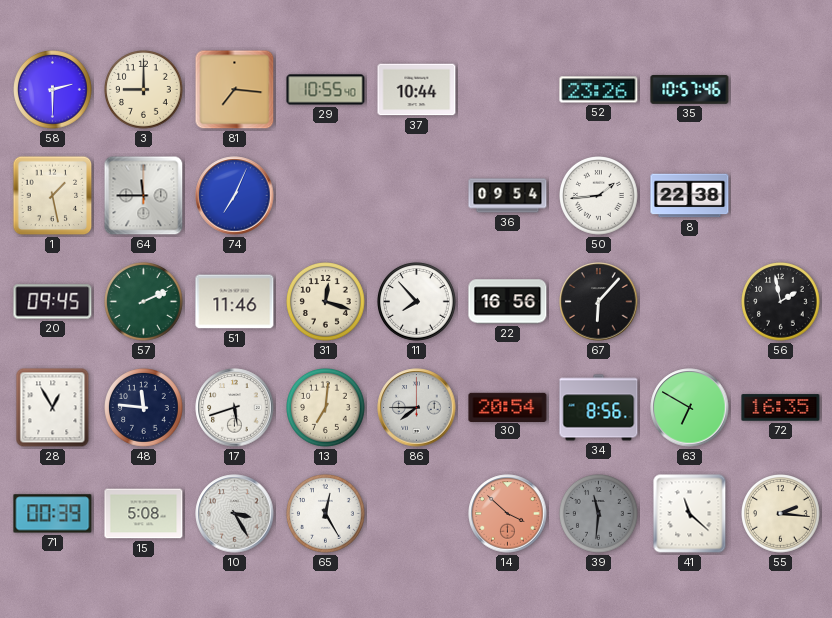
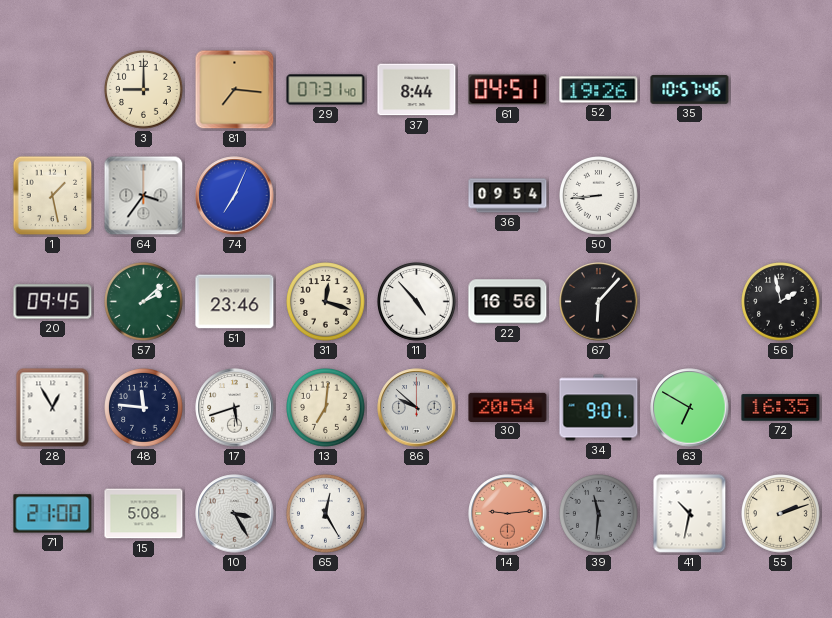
58: 2:30 -> none
29: 10:55 -> 07:31
37: 10:44 -> 8:44
61: none -> 04:51
52: 23:26 -> 19:26
64: 11:45 -> 3:36
50: 1:44 -> 8:44
8: 22:38 -> none
57: 2:11 -> 2:08
51: 11:46 -> 23:46
11: 7:53 -> 4:53
86: 7:45 -> 9:52
34: 8:56 -> 9:01
71: 00:39 -> 21:00
14: 3:52 -> 9:14
41: 11:22 -> 10:32
55: 2:16 -> 2:12
